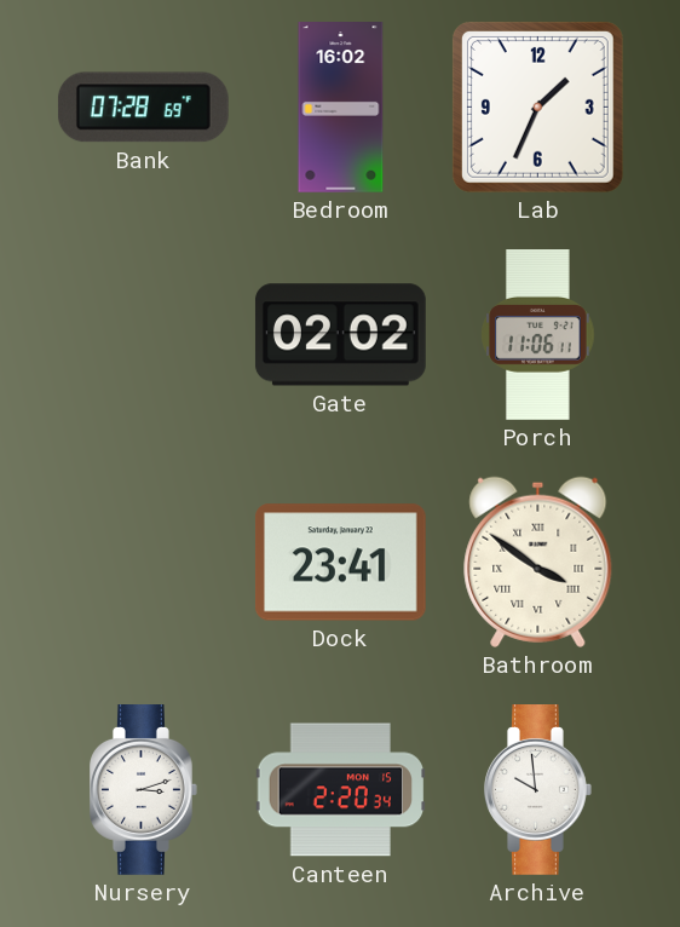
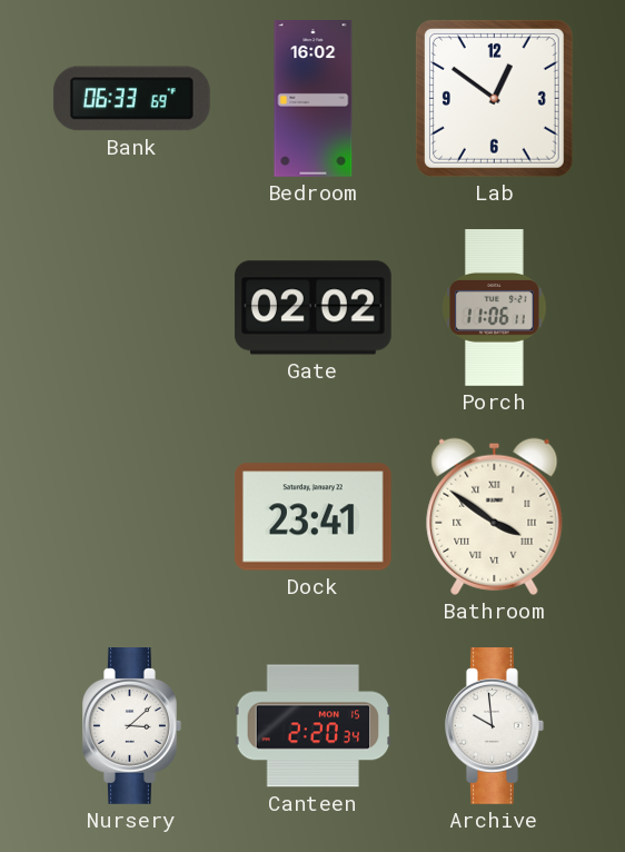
Bank: 07:28 -> 06:33
Lab: 1:34 -> 12:51
Nursery: 3:12 -> 3:08
